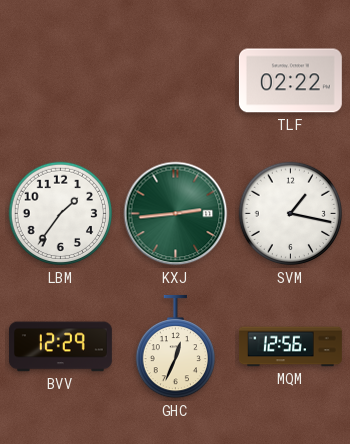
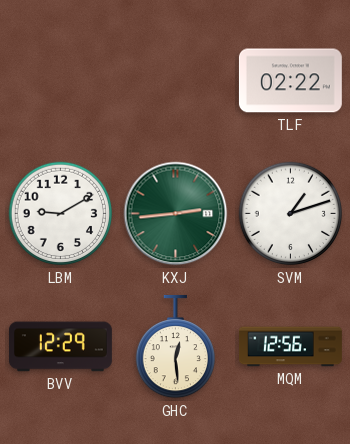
LBM: 1:36 -> 9:10
SVM: 1:17 -> 1:12
GHC: 12:34 -> 12:29
